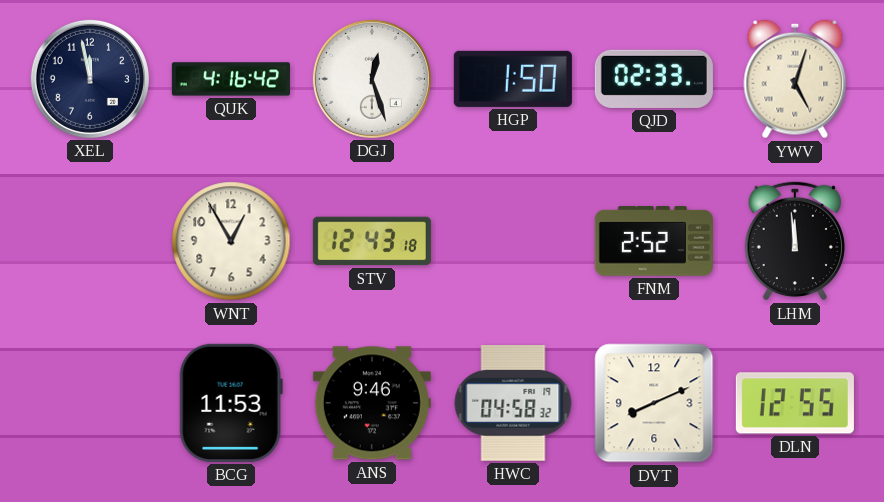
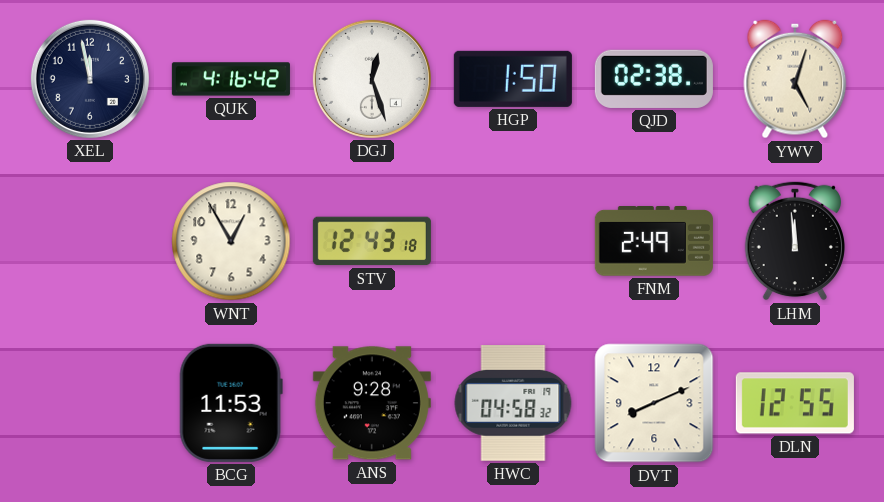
QJD: 02:33 -> 02:38
FNM: 2:52 -> 2:49
ANS: 9:46 -> 9:28
